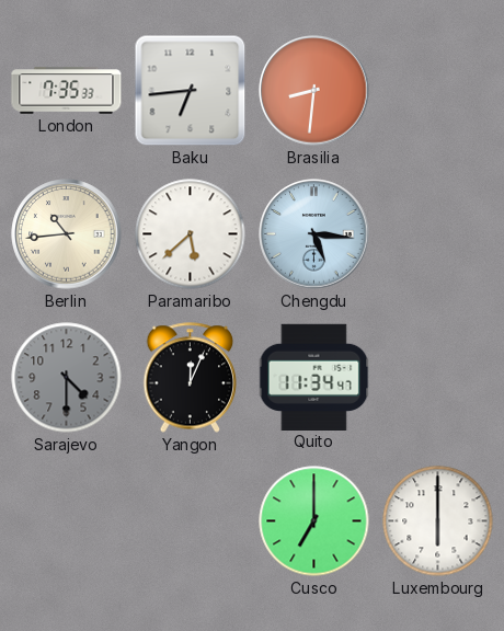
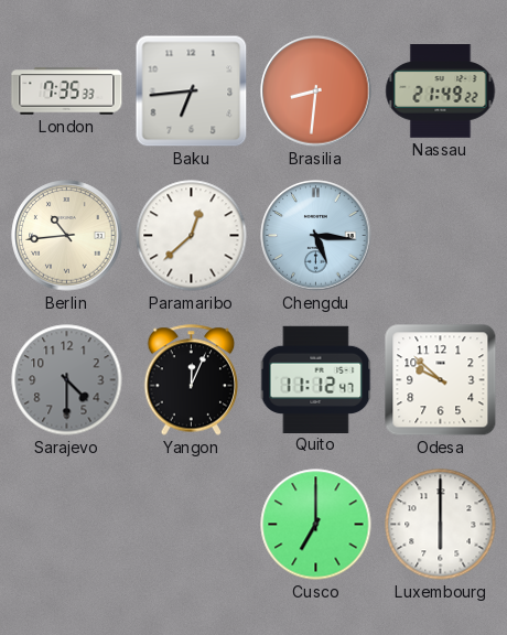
Nassau: none -> 21:49
Paramaribo: 5:38 -> 12:38
Quito: 11:34 -> 11:12
Odesa: none -> 9:52
